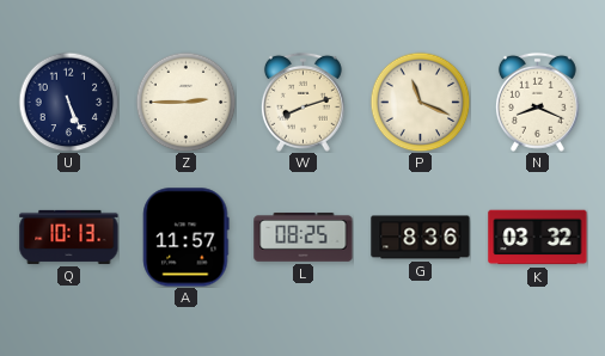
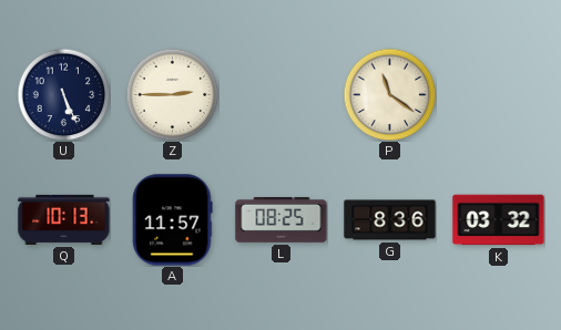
W: 8:12 -> none
P: 11:19 -> 11:21
N: 8:19 -> none
